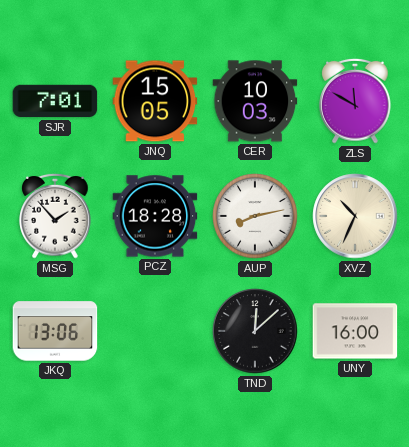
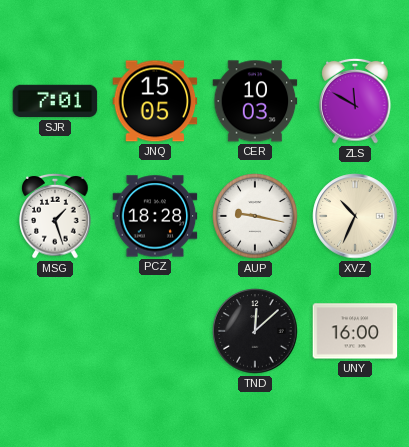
MSG: 1:53 -> 1:27
AUP: 8:13 -> 9:17
JKQ: 13:06 -> none
